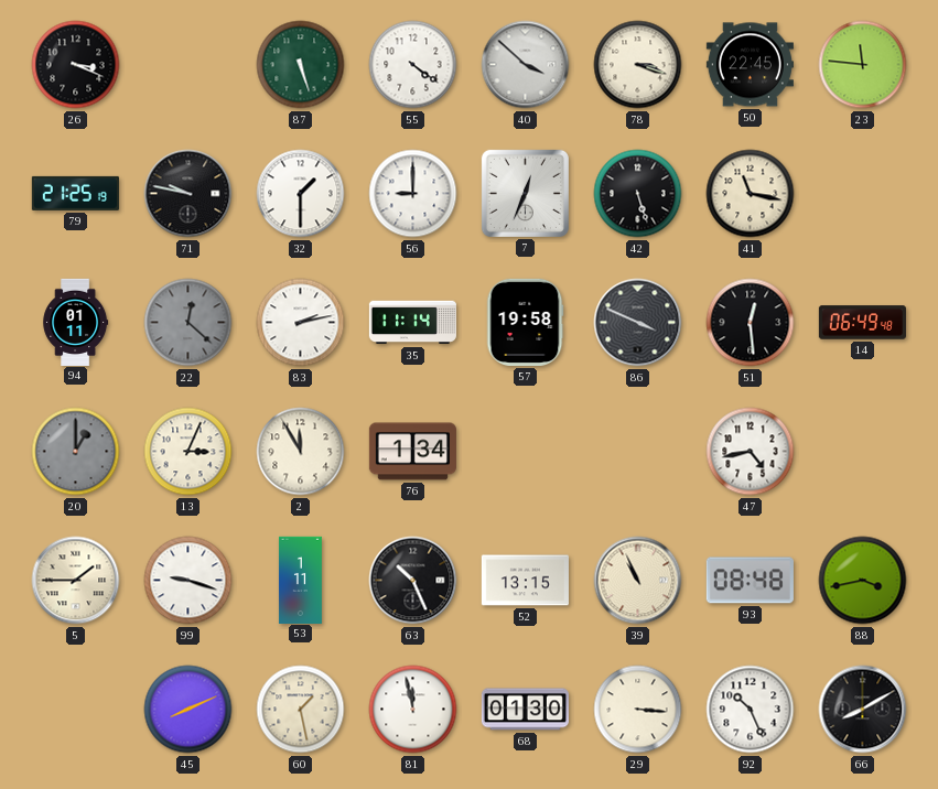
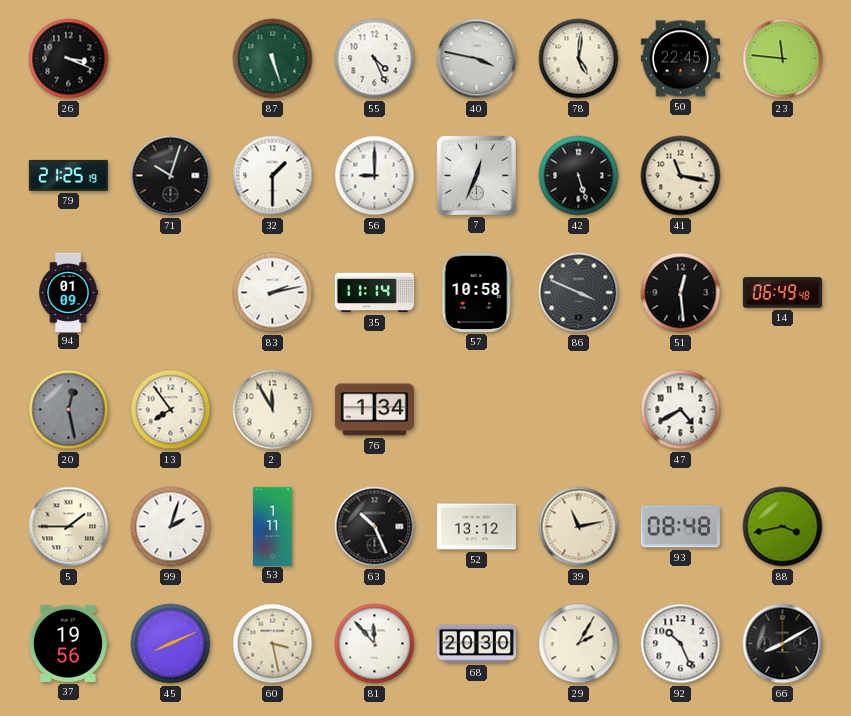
55: 4:21 -> 4:26
40: 3:52 -> 3:47
78: 3:18 -> 5:01
71: 9:47 -> 10:03
94: 01:11 -> 01:09
22: 12:22 -> none
57: 19:58 -> 10:58
20: 1:00 -> 12:28
13: 3:04 -> 7:54
47: 4:43 -> 4:40
99: 9:18 -> 2:03
52: 13:15 -> 13:12
39: 10:56 -> 11:13
37: none -> 19:56
60: 1:28 -> 3:28
81: 11:58 -> 11:53
68: 01:30 -> 20:30
29: 3:16 -> 2:05
